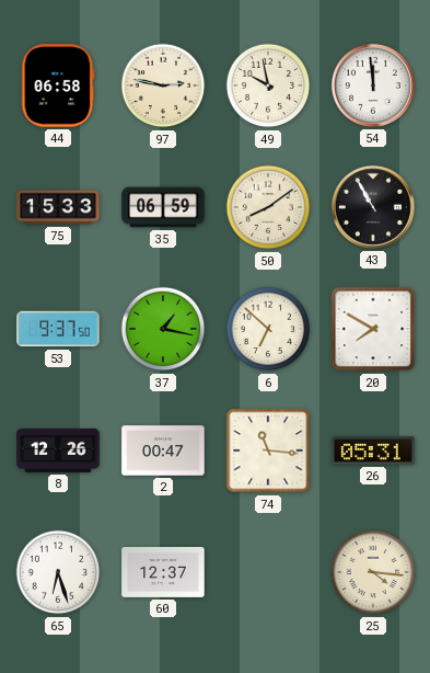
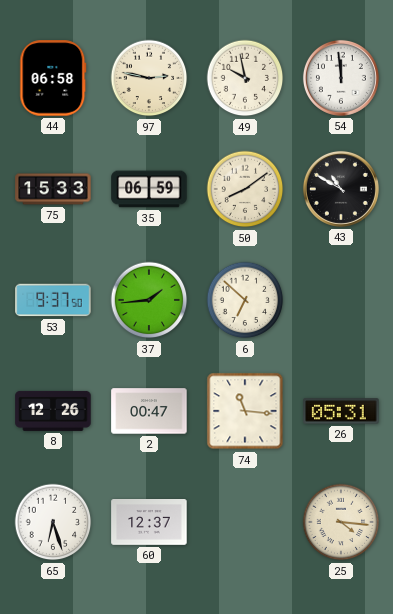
43: 10:55 -> 10:50
37: 1:17 -> 1:44
20: 7:50 -> none
